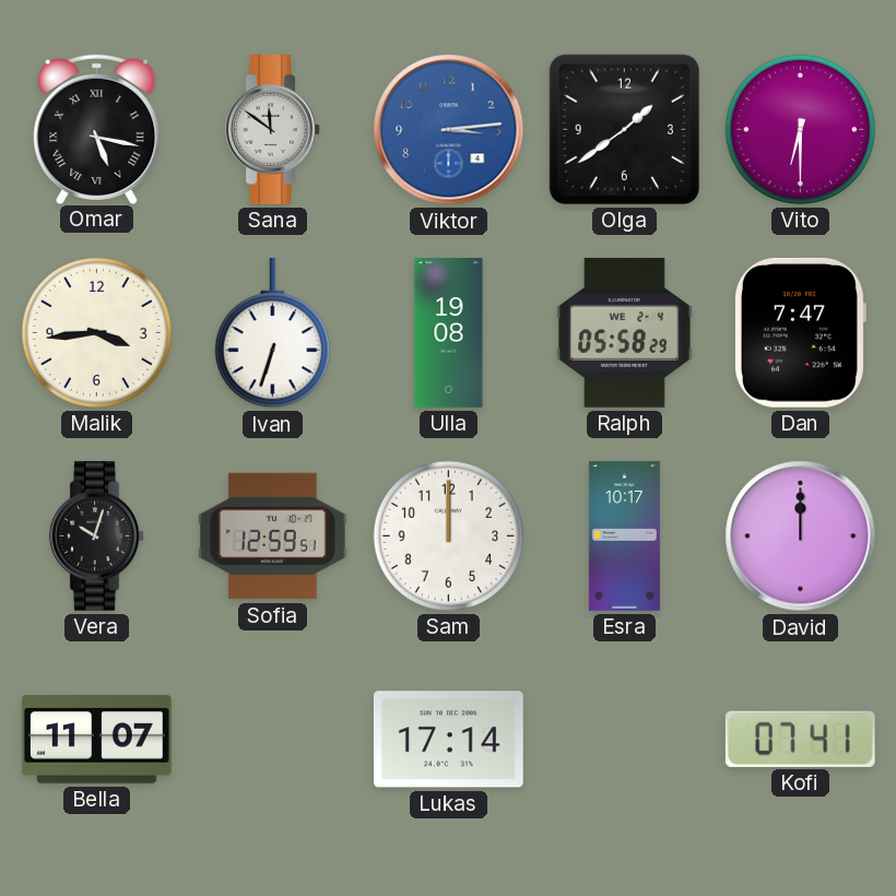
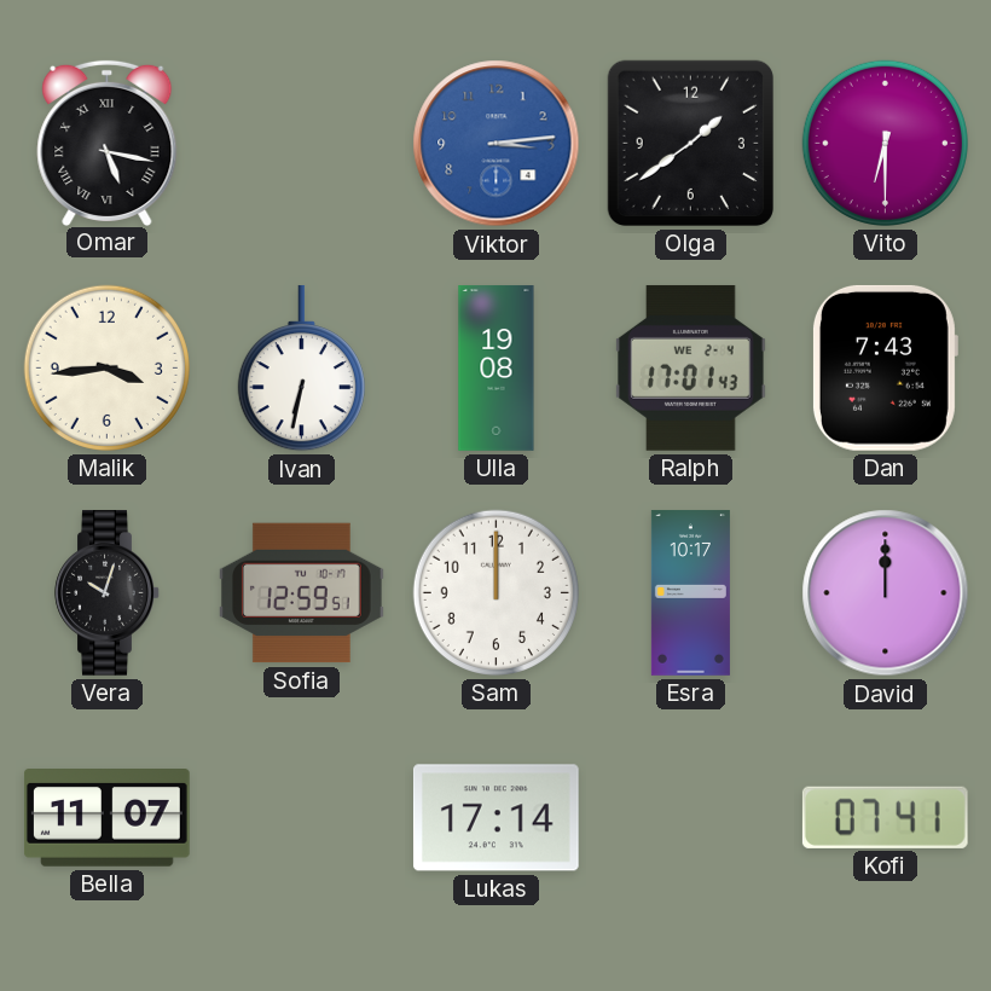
Sana: 11:51 -> none
Ivan: 6:33 -> 6:32
Ralph: 05:58 -> 17:01
Dan: 7:47 -> 7:43
